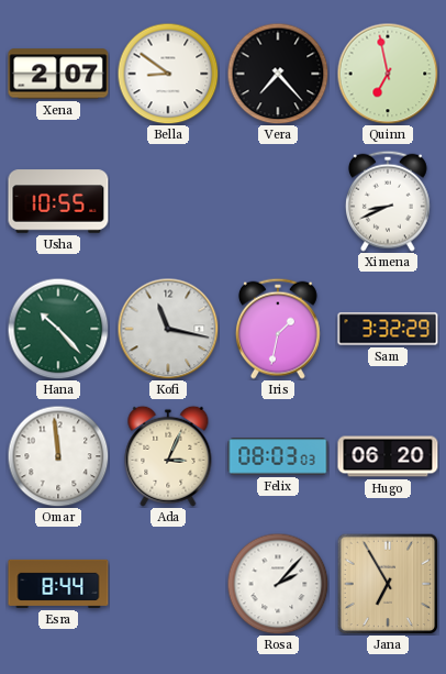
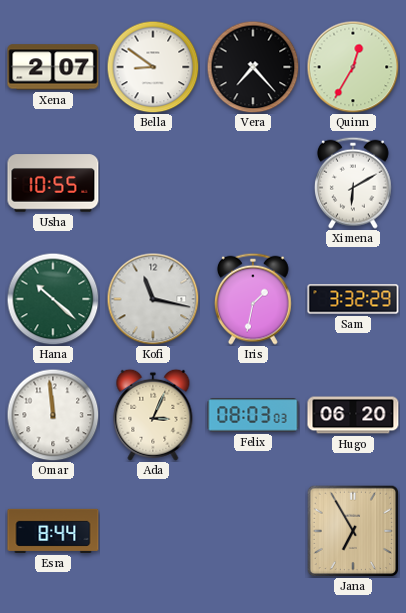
Quinn: 6:58 -> 12:35
Ximena: 8:41 -> 6:10
Hana: 10:23 -> 10:22
Rosa: 2:07 -> none
